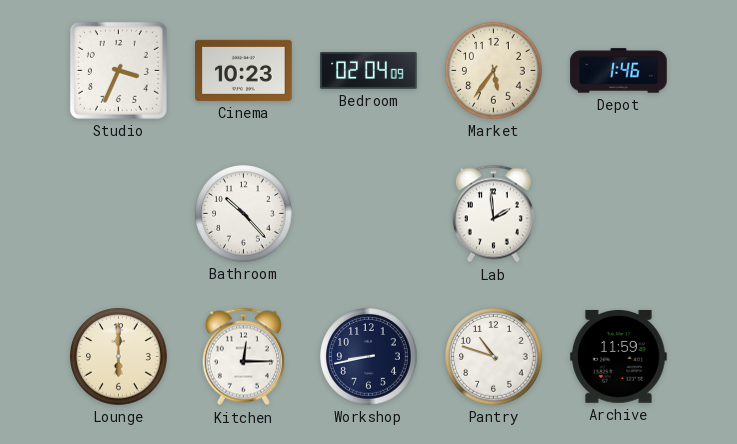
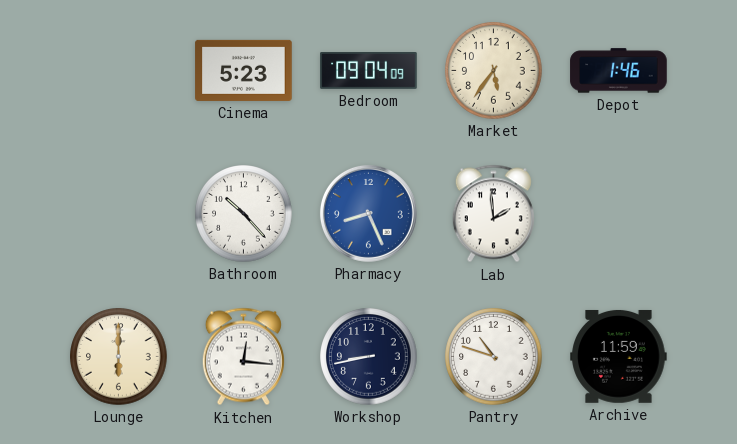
Studio: 3:34 -> none
Cinema: 10:23 -> 5:23
Bedroom: 02:04 -> 09:04
Pharmacy: none -> 8:26
Kitchen: 12:15 -> 12:16
